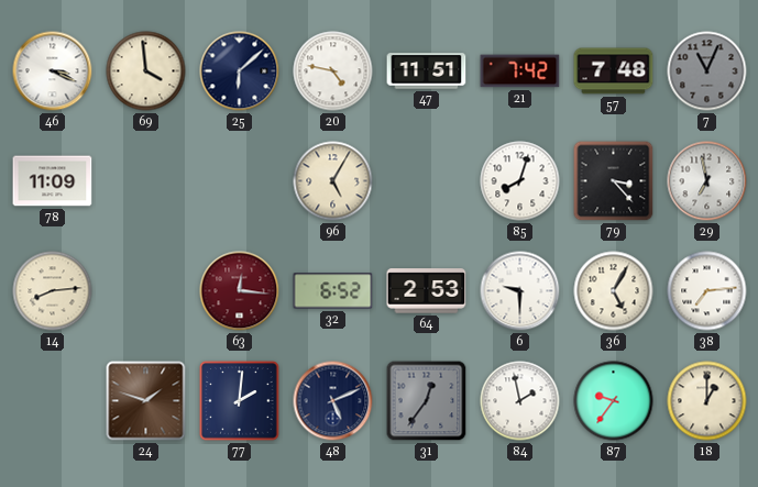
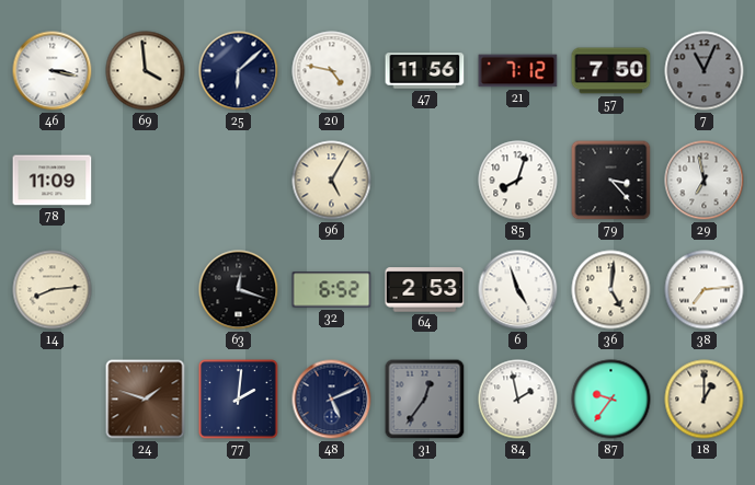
46: 3:19 -> 3:17
47: 11:51 -> 11:56
21: 7:42 -> 7:12
57: 7:48 -> 7:50
63: 12:16 -> 12:18
63 dial: burgundy -> black
6: 9:30 -> 4:57
36: 5:05 -> 5:01
